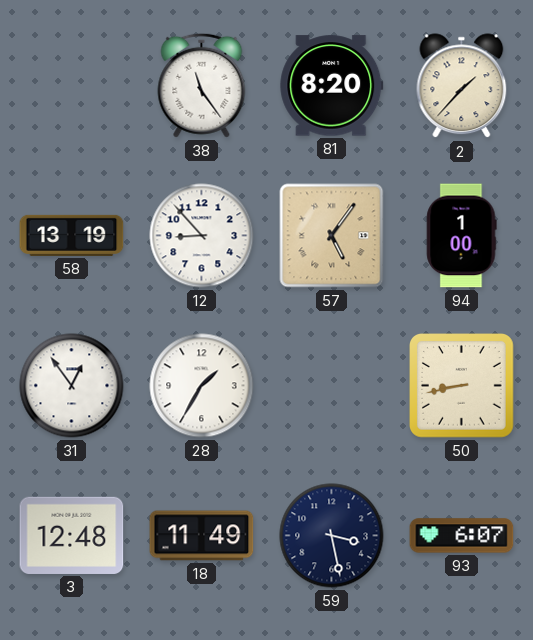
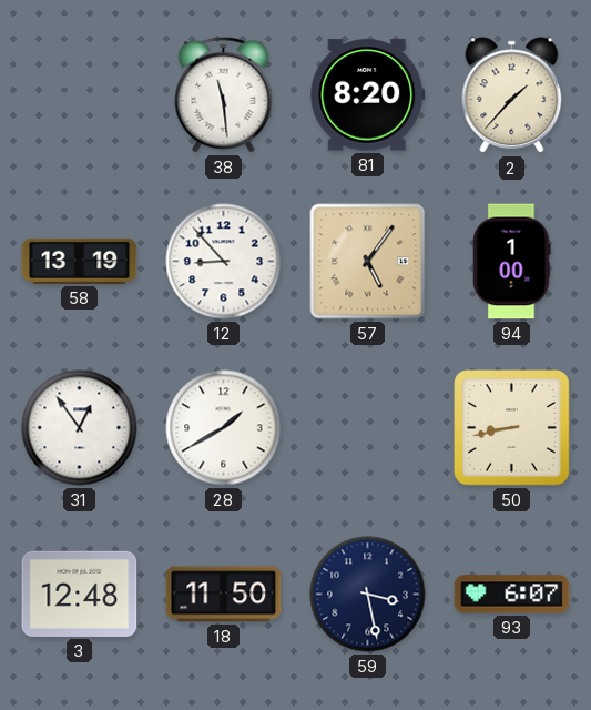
38: 11:24 -> 11:29
28: 1:35 -> 1:40
18: 11:49 -> 11:50
